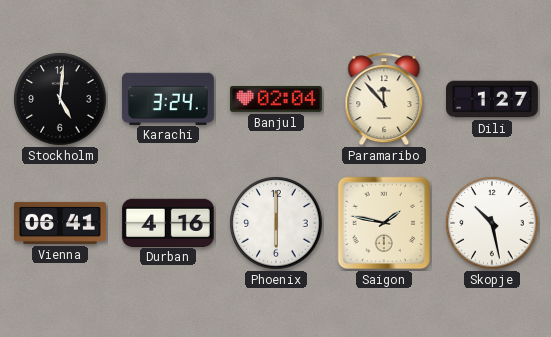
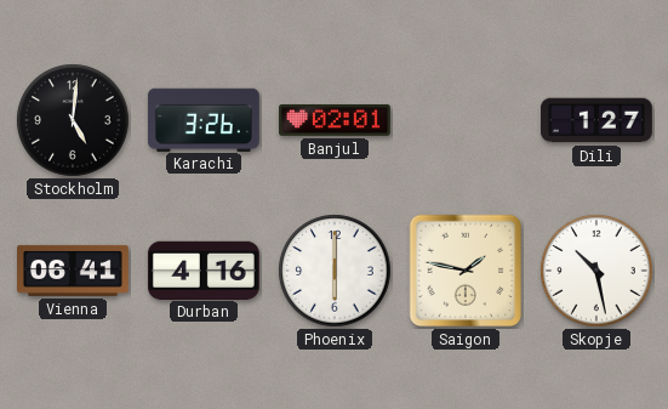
Karachi: 3:24 -> 3:26
Banjul: 02:04 -> 02:01
Paramaribo: 11:53 -> none
